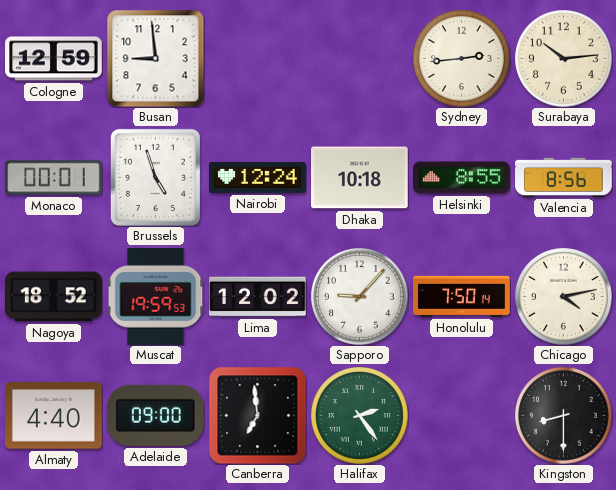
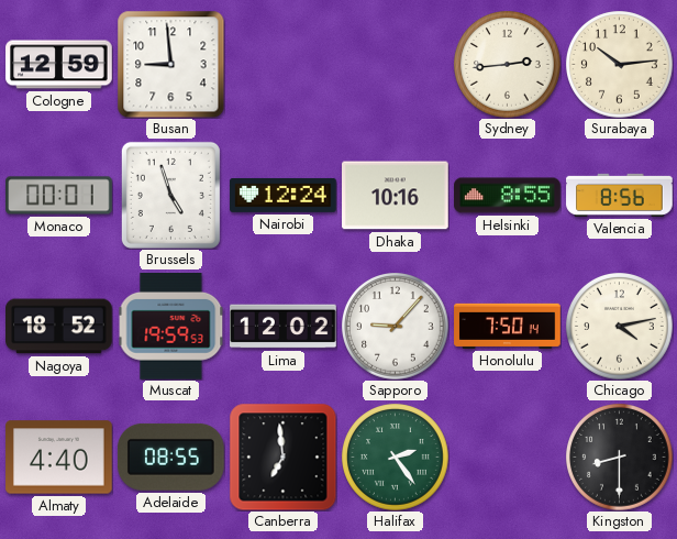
Dhaka: 10:18 -> 10:16
Adelaide: 09:00 -> 08:55
